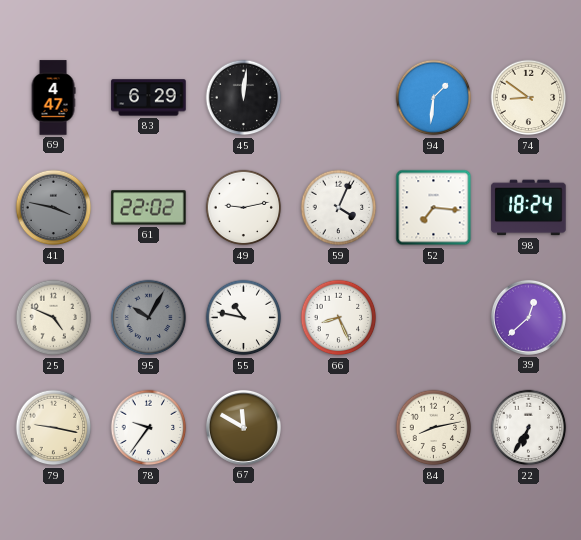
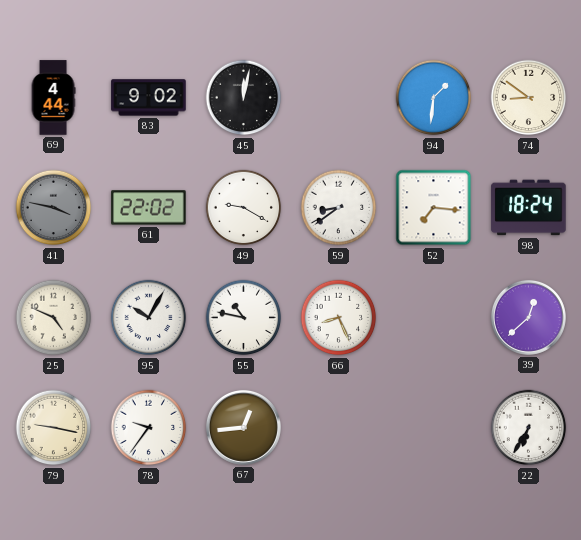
69: 4:47 -> 4:44
83: 6:29 -> 9:02
45: 12:01 -> 12:02
49: 9:13 -> 9:20
59: 4:04 -> 8:39
95 dial: grey -> white
67: 11:50 -> 12:44
84: 8:13 -> none
